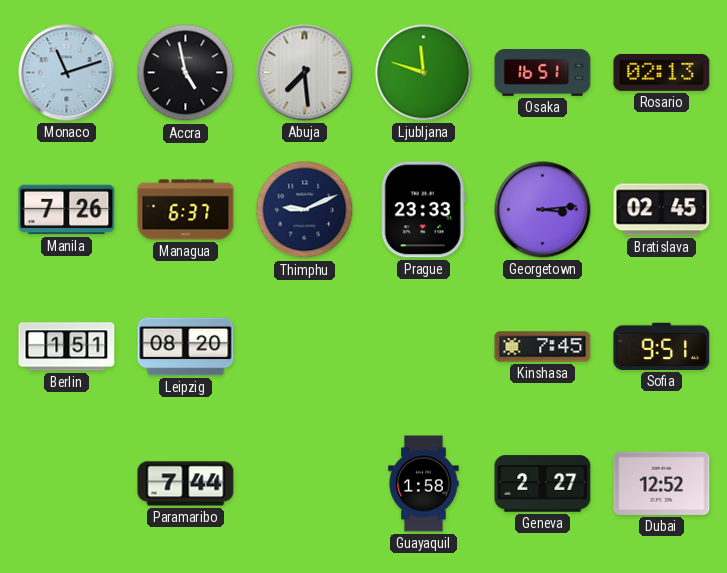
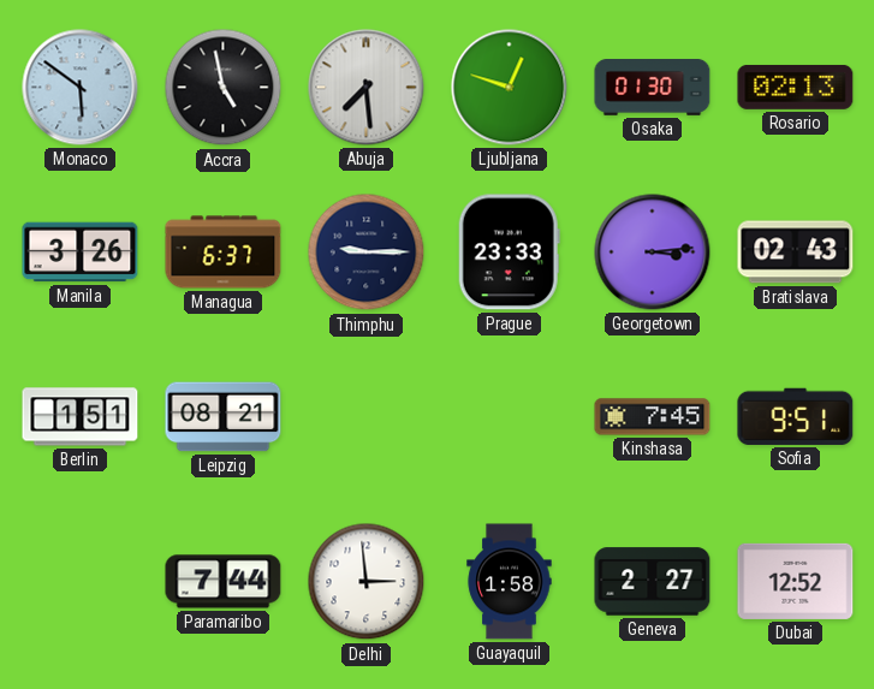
Monaco: 11:12 -> 5:51
Ljubljana: 11:48 -> 12:48
Osaka: 16:51 -> 01:30
Manila: 7:26 -> 3:26
Thimphu: 9:11 -> 9:15
Bratislava: 02:45 -> 02:43
Leipzig: 08:20 -> 08:21
Delhi: none -> 2:59
